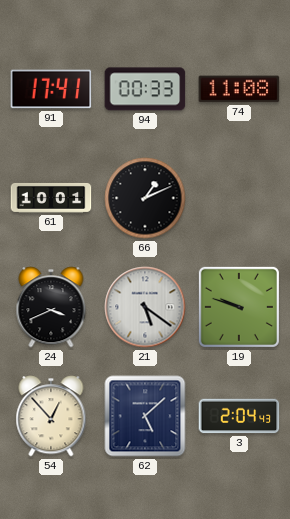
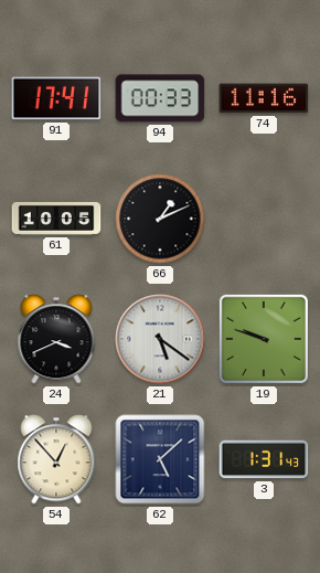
74: 11:08 -> 11:16
61: 10:01 -> 10:05
3: 2:04 -> 1:31
